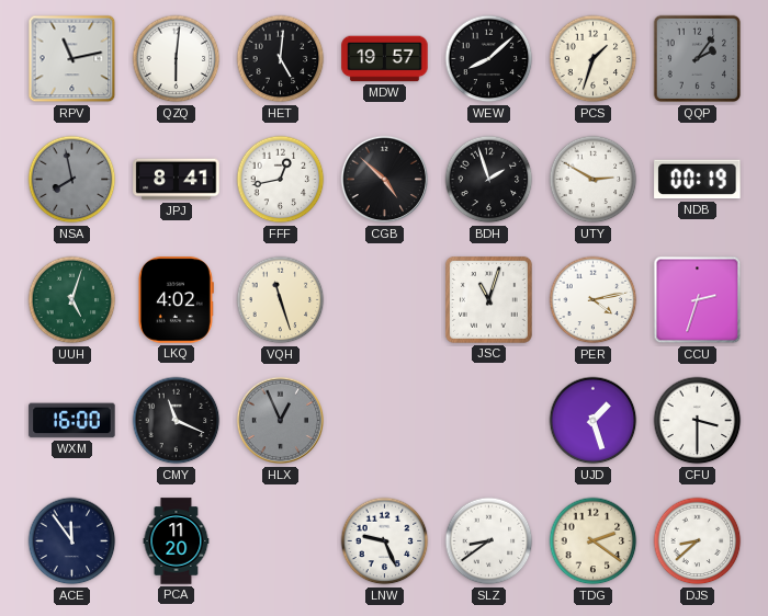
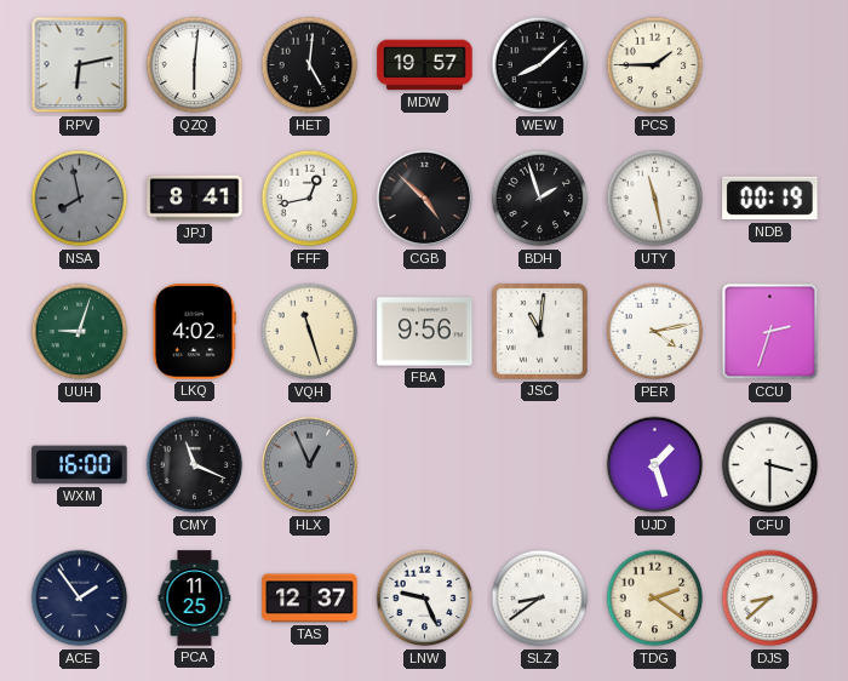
RPV: 11:13 -> 6:13
PCS: 1:33 -> 1:45
QQP: 2:06 -> none
UTY: 2:50 -> 11:28
UUH: 5:03 -> 9:03
FBA: none -> 9:56
JSC: 11:03 -> 11:01
ACE: 11:54 -> 1:54
PCA: 11:20 -> 11:25
TAS: none -> 12:37
